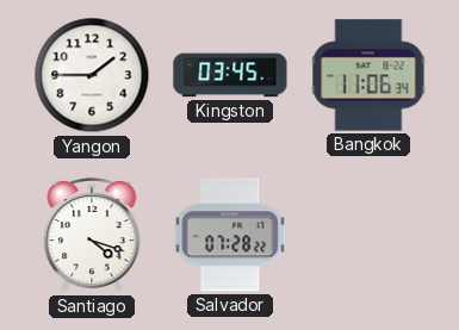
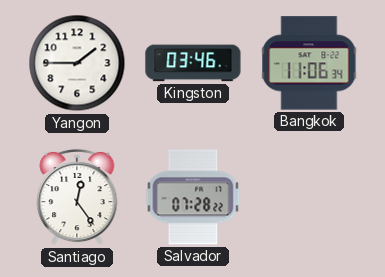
Kingston: 03:45 -> 03:46
Santiago: 4:18 -> 12:24
